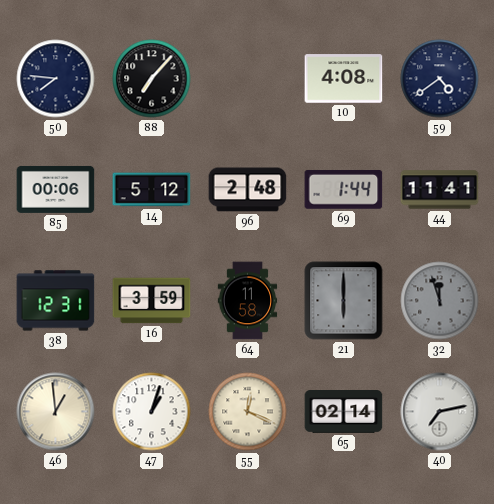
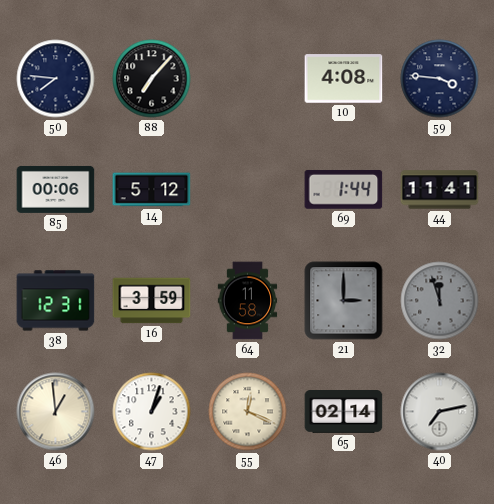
59: 4:39 -> 3:46
96: 2:48 -> none
21: 6:00 -> 3:00
